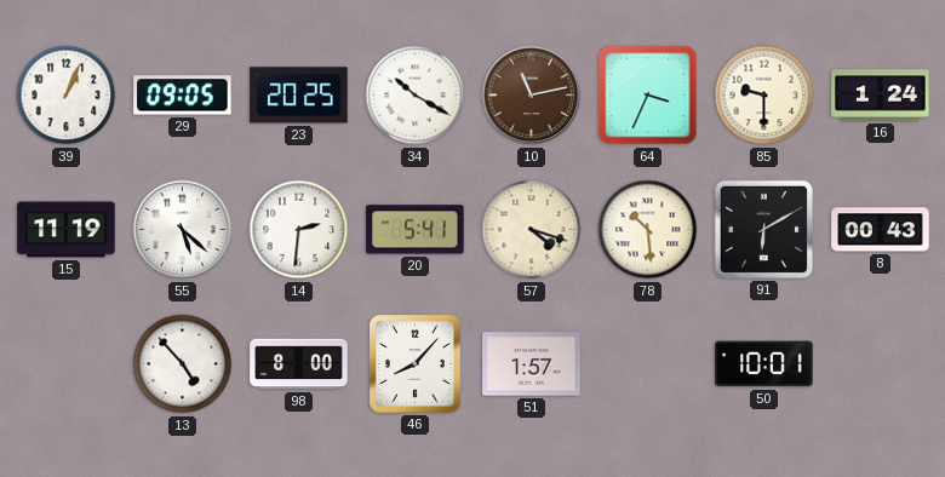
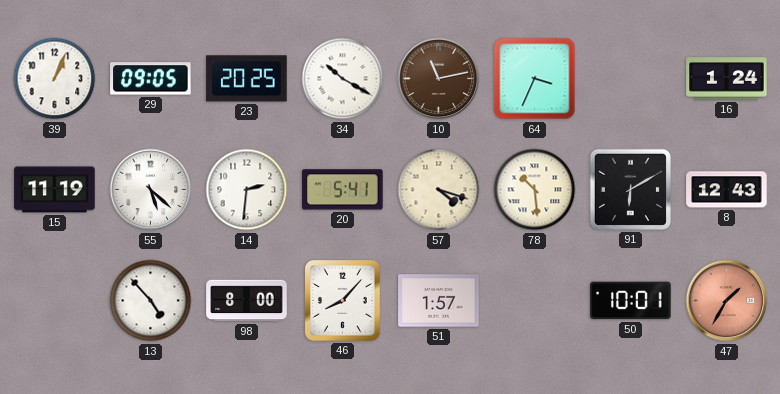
85: 9:30 -> none
8: 00:43 -> 12:43
47: none -> 1:35
